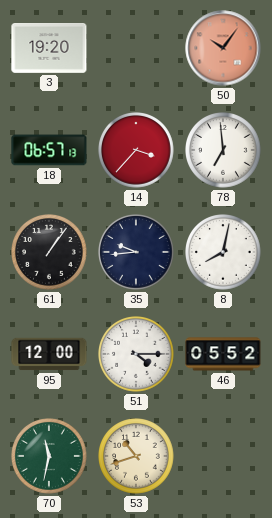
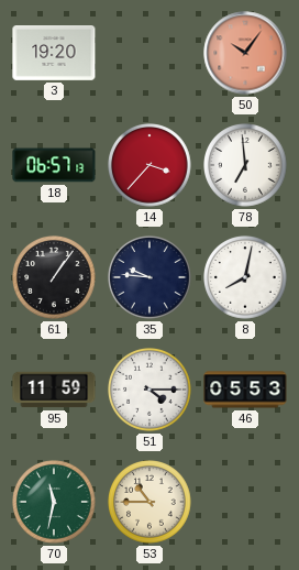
35: 9:44 -> 9:46
95: 12:00 -> 11:59
46: 05:52 -> 05:53
53: 10:42 -> 10:45
